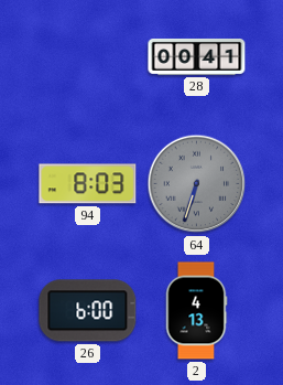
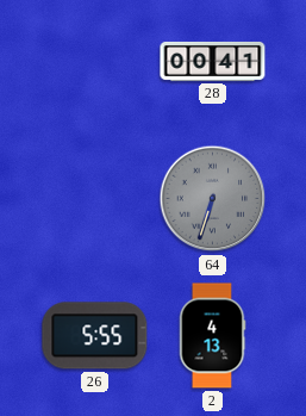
94: 8:03 -> none
26: 6:00 -> 5:55
